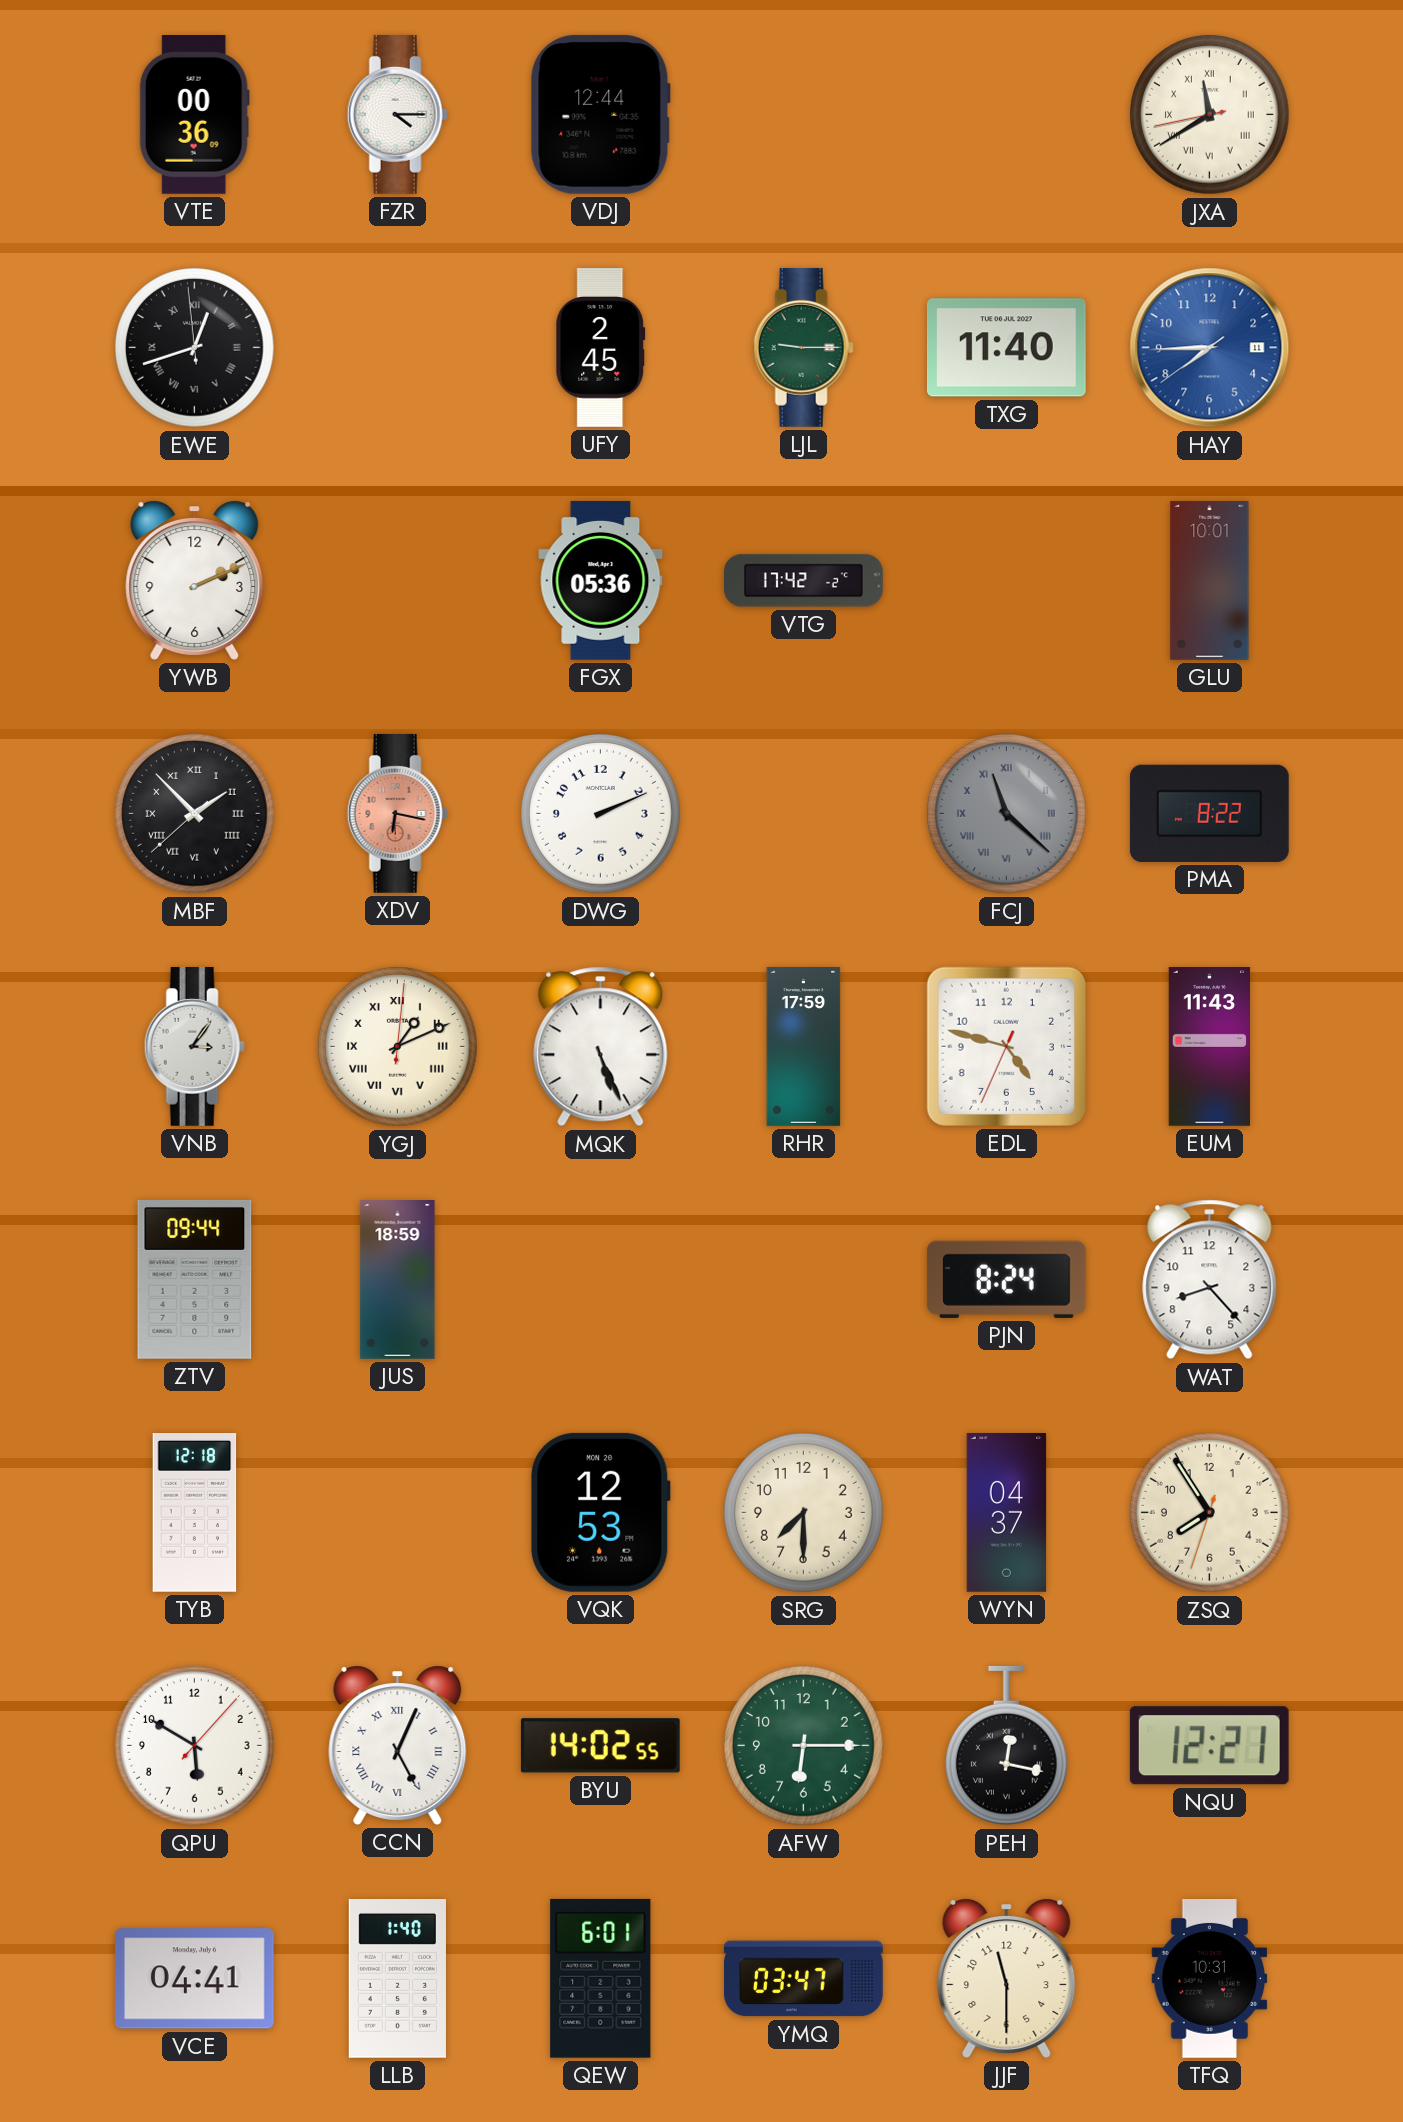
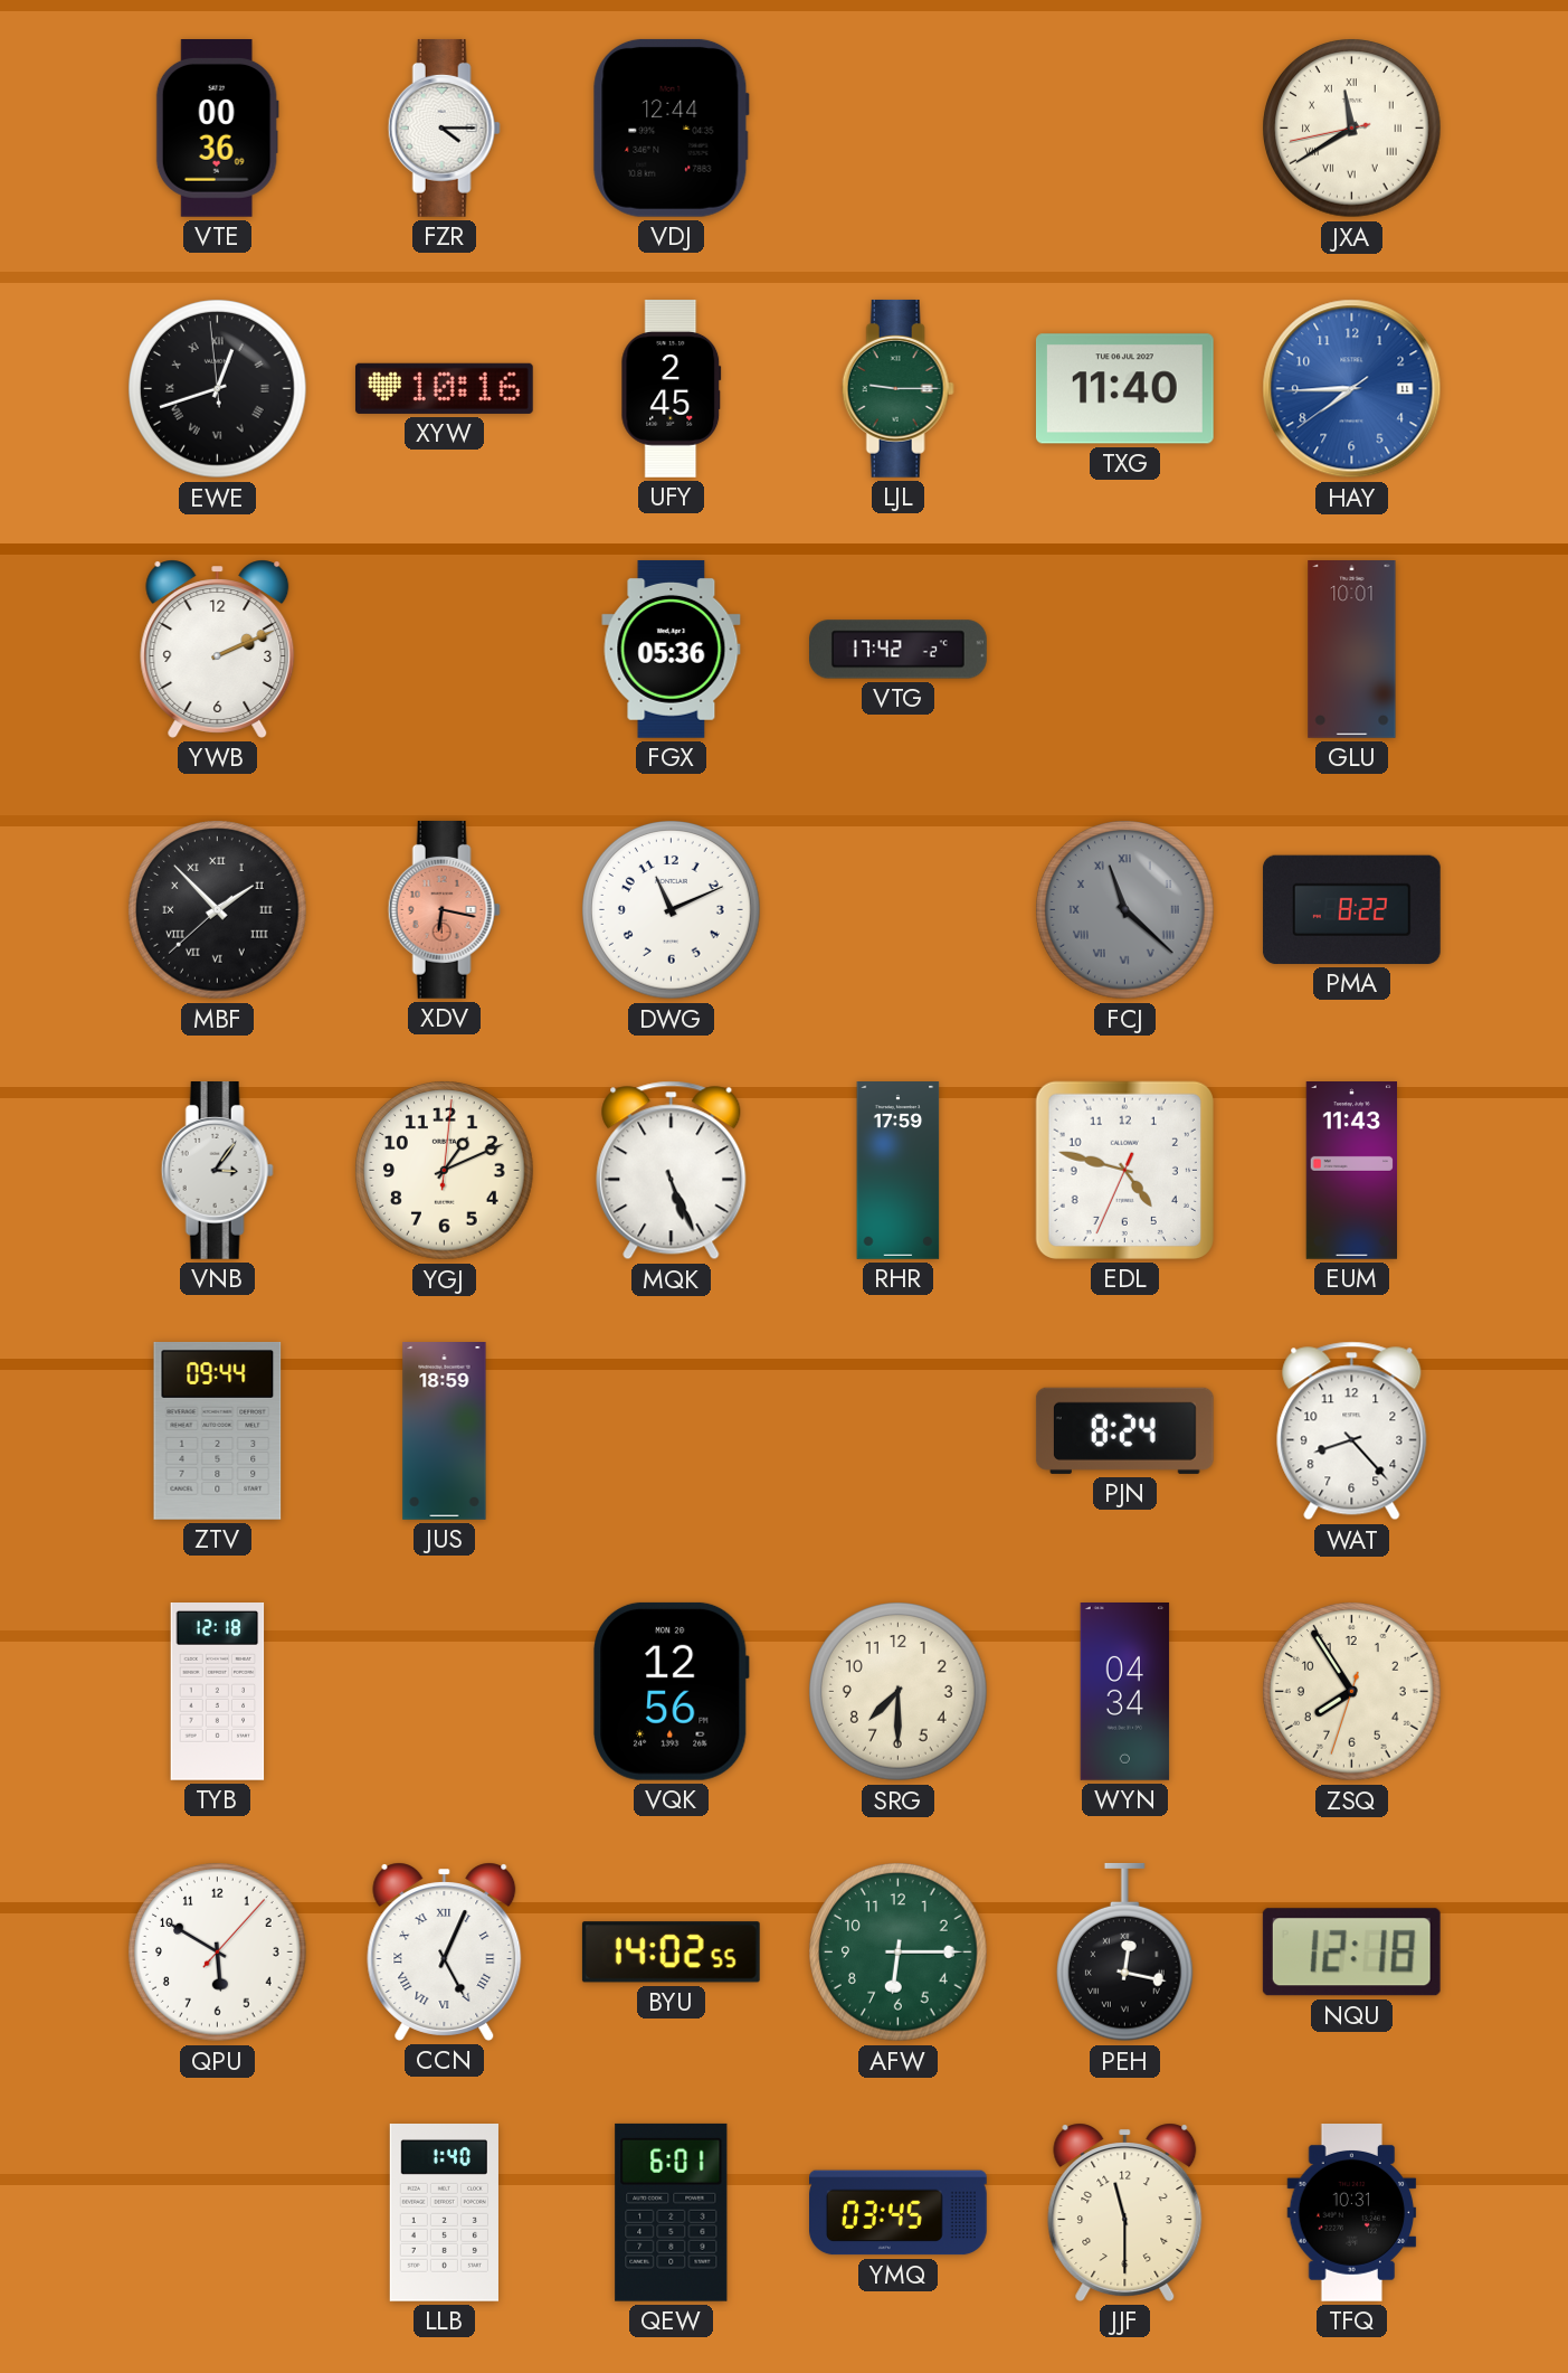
XYW: none -> 10:16
DWG: 2:11 -> 11:11
YGJ numerals: Roman -> Arabic
VQK: 12:53 -> 12:56
WYN: 04:37 -> 04:34
NQU: 12:21 -> 12:18
VCE: 04:41 -> none
YMQ: 03:47 -> 03:45
